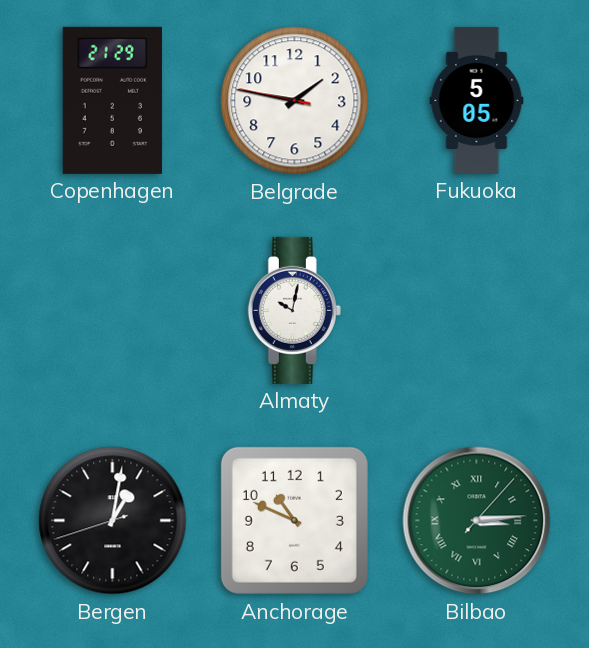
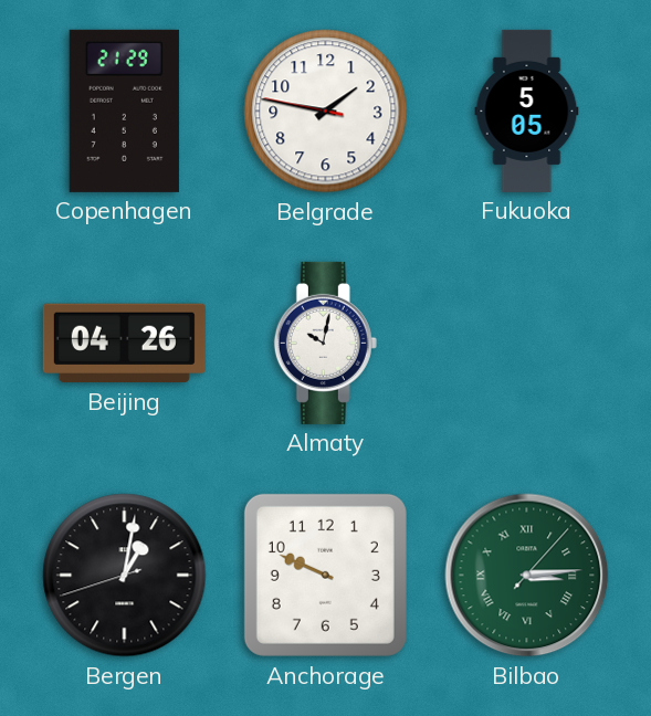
Beijing: none -> 04:26
Anchorage: 10:49 -> 9:49
